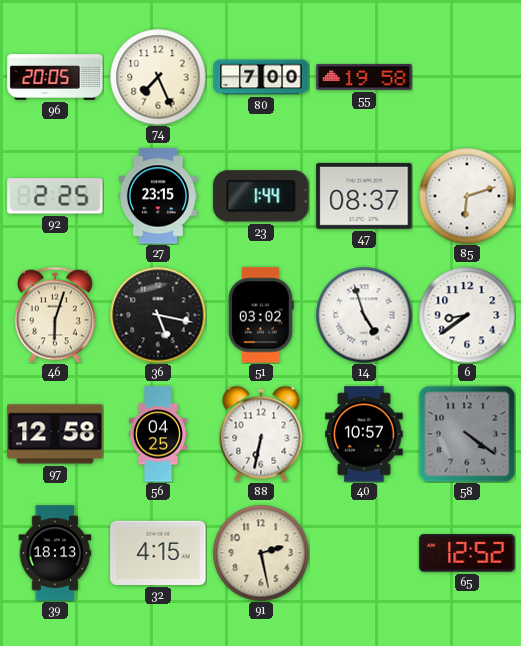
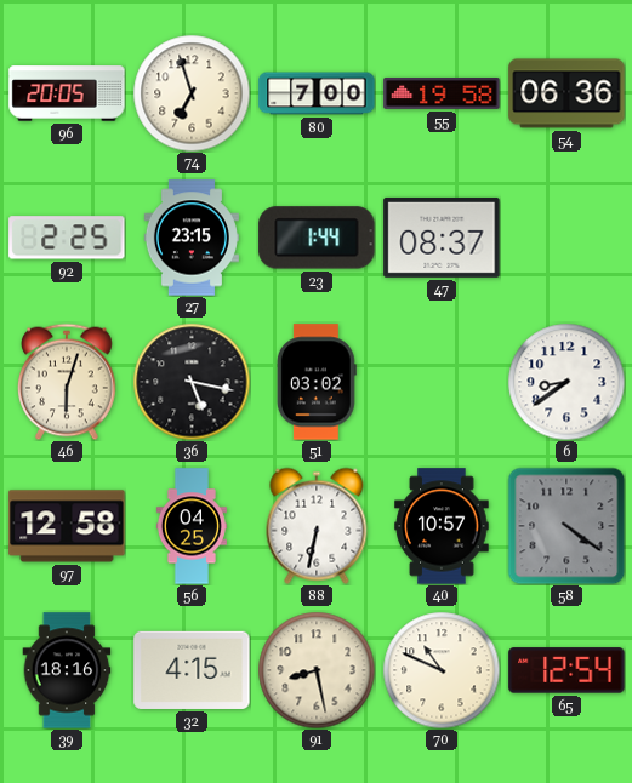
74: 7:26 -> 6:57
54: none -> 06:36
85: 6:12 -> none
14: 4:57 -> none
39: 18:13 -> 18:16
91: 2:28 -> 8:28
70: none -> 10:49
65: 12:52 -> 12:54
